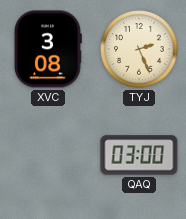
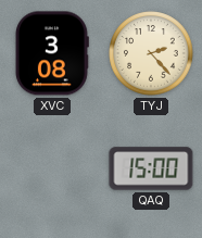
TYJ: 2:26 -> 2:23
QAQ: 03:00 -> 15:00
